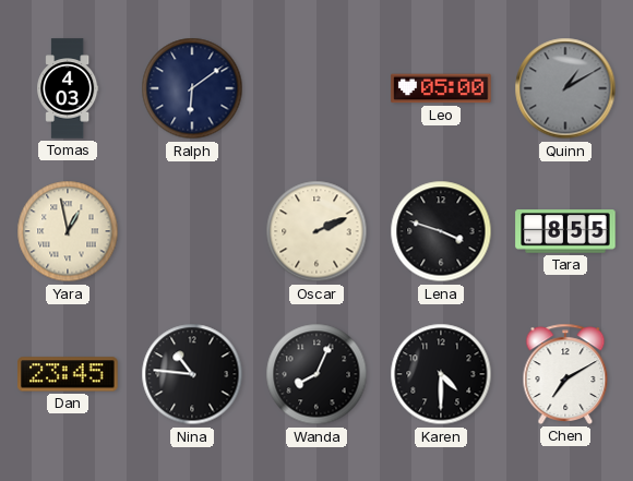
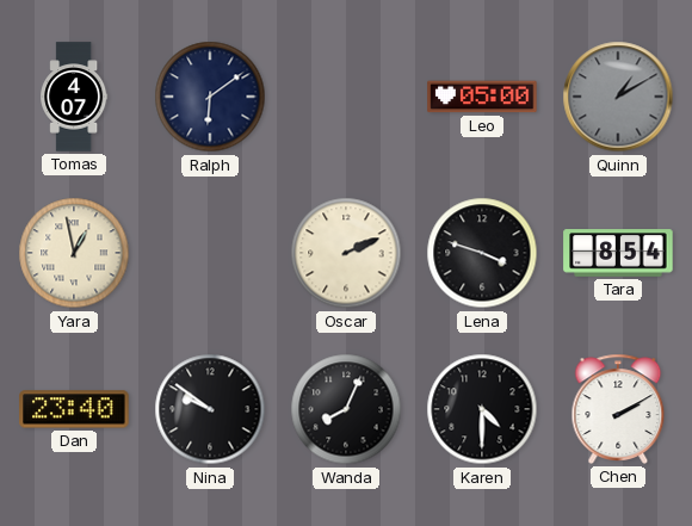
Tomas: 4:03 -> 4:07
Tara: 8:55 -> 8:54
Dan: 23:45 -> 23:40
Nina: 10:46 -> 9:51
Chen: 7:10 -> 2:10
